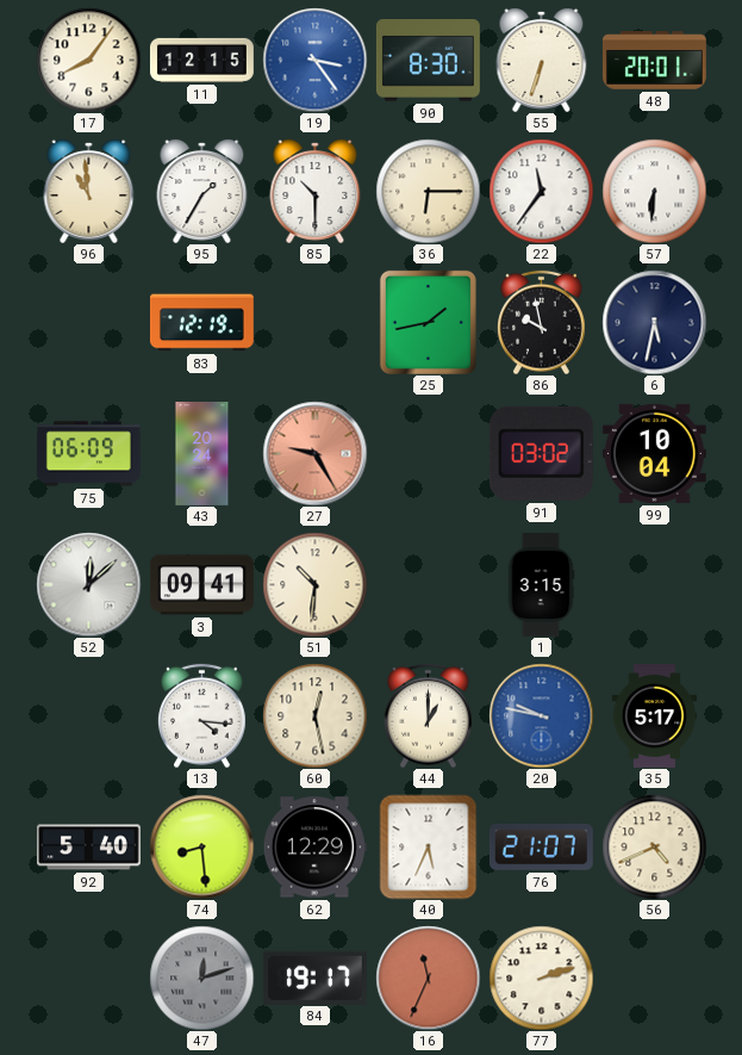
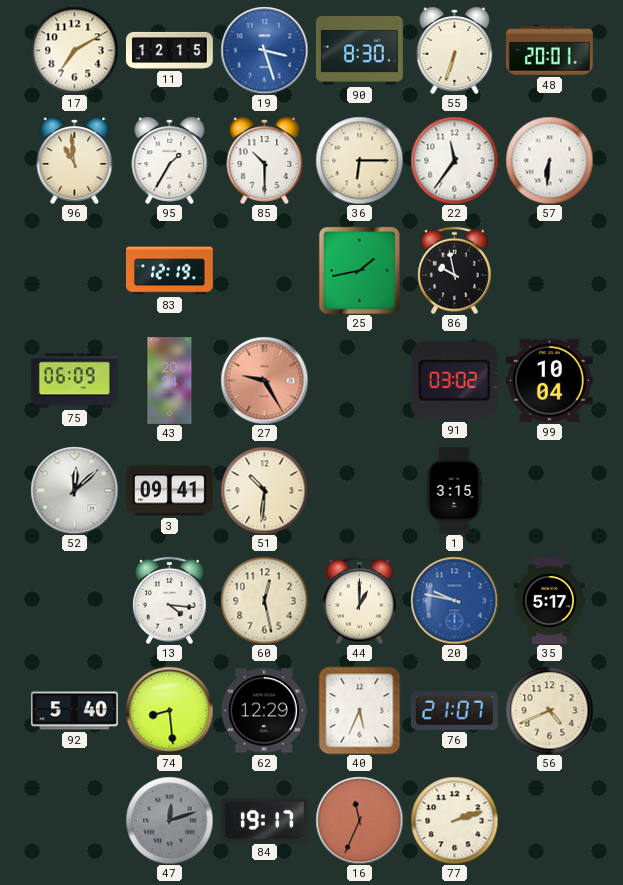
17: 8:06 -> 7:10
19: 3:24 -> 3:27
6: 5:32 -> none
